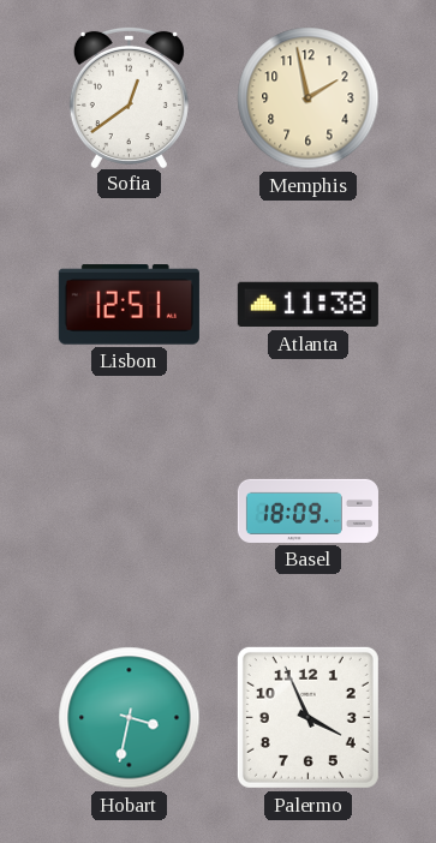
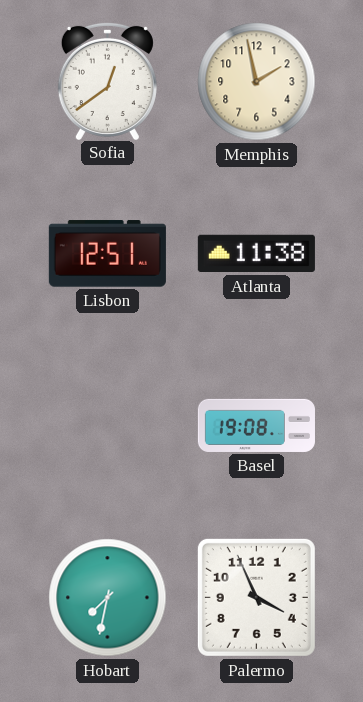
Basel: 18:09 -> 19:08
Hobart: 3:32 -> 7:32
